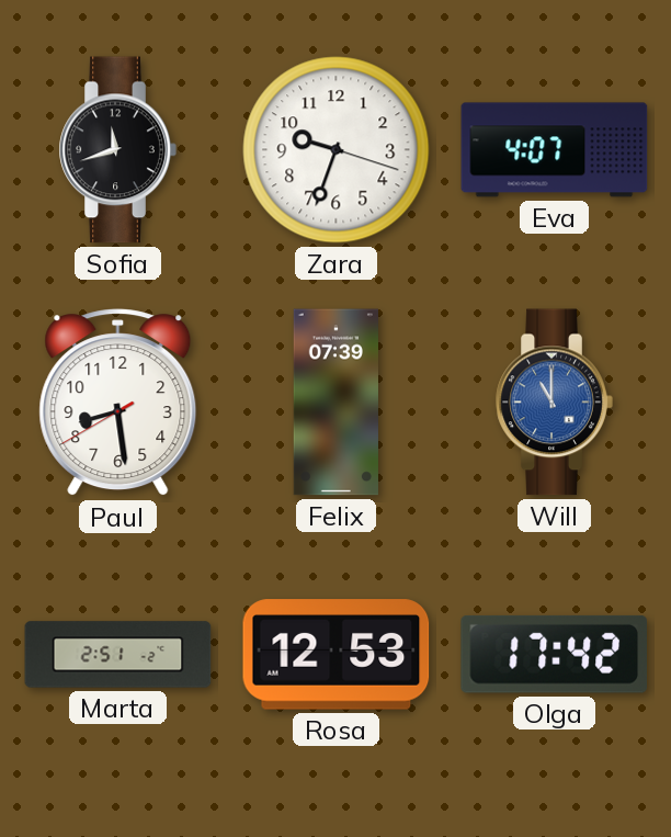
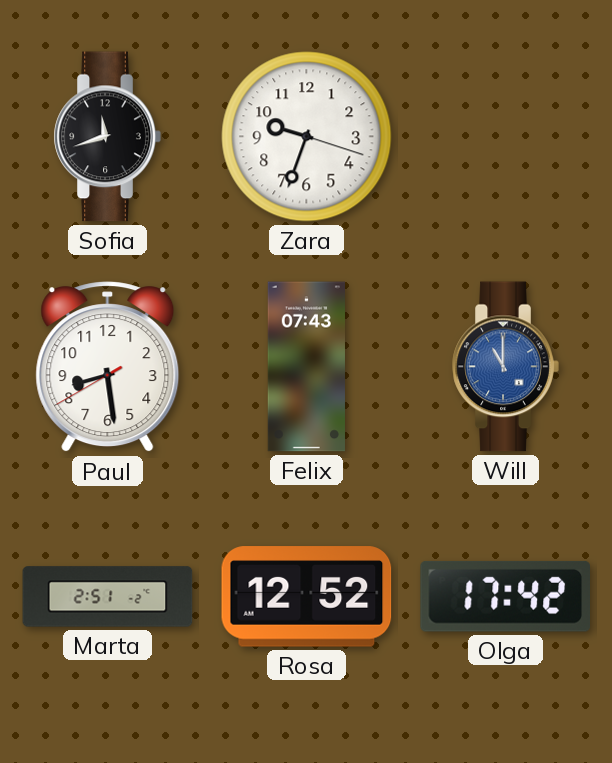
Eva: 4:07 -> none
Felix: 07:39 -> 07:43
Rosa: 12:53 -> 12:52
